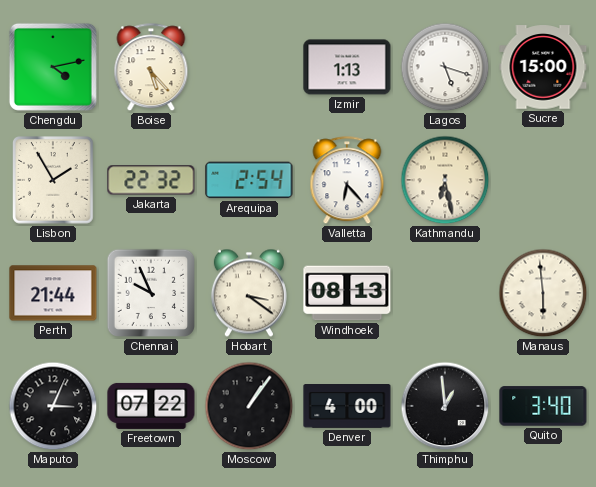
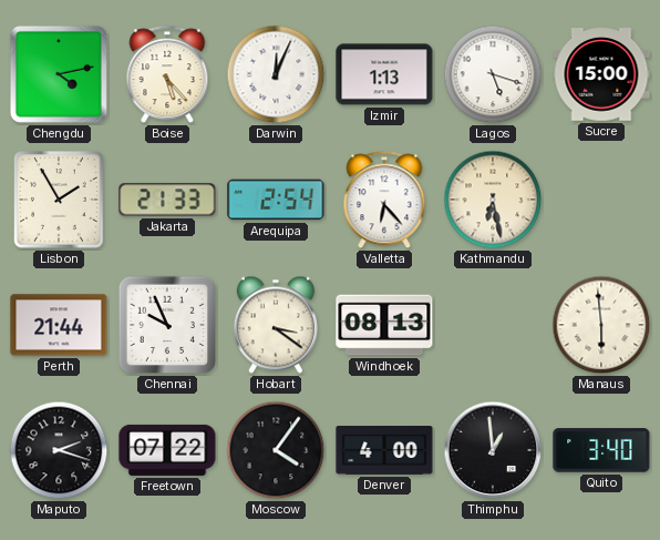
Darwin: none -> 12:04
Jakarta: 22:32 -> 21:33
Maputo: 3:04 -> 2:18
Moscow: 1:06 -> 4:06
